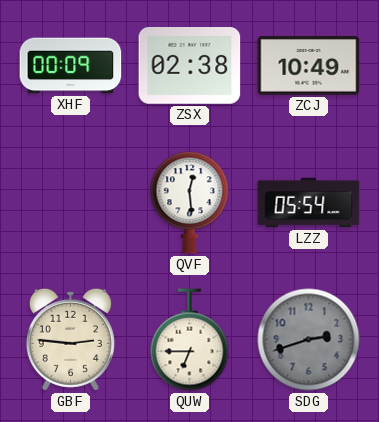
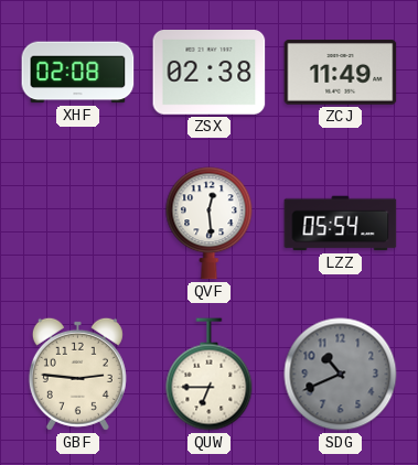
XHF: 00:09 -> 02:08
ZCJ: 10:49 -> 11:49
SDG: 2:42 -> 10:41
